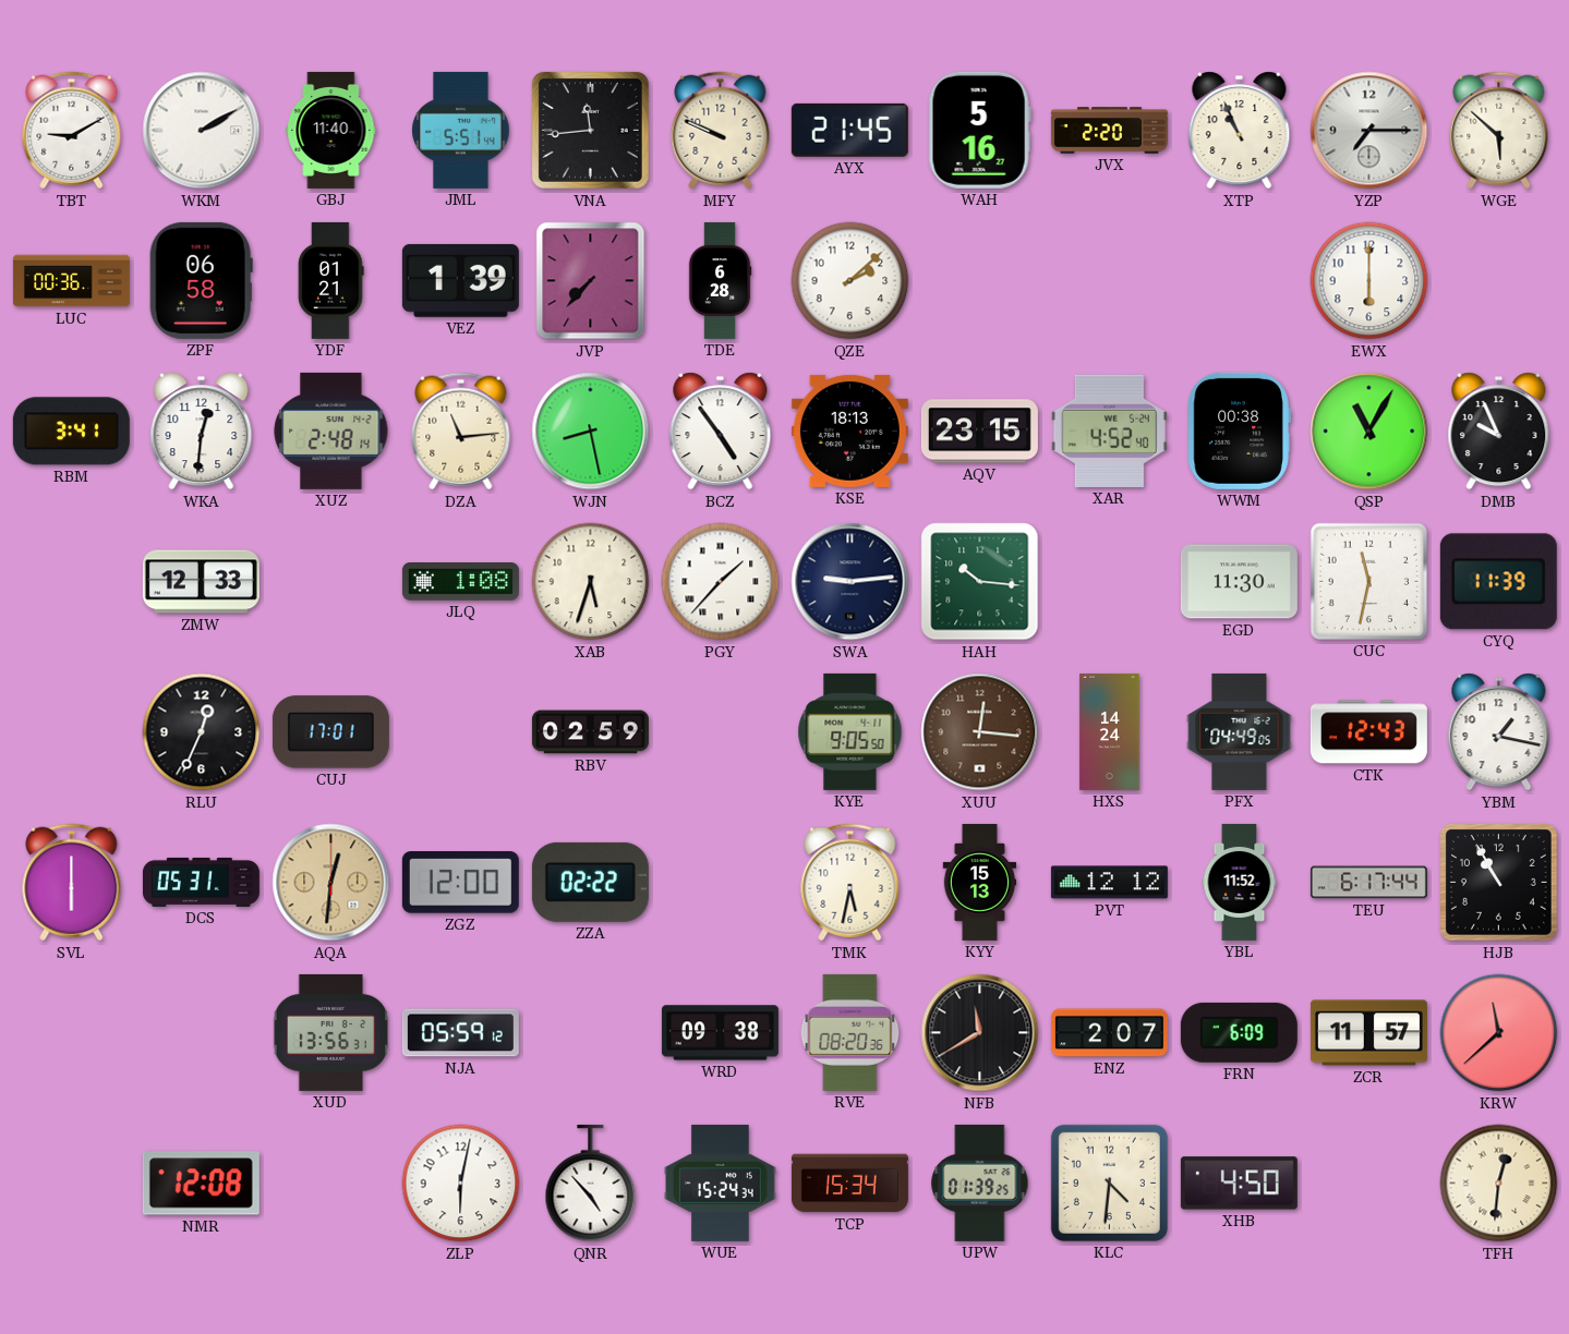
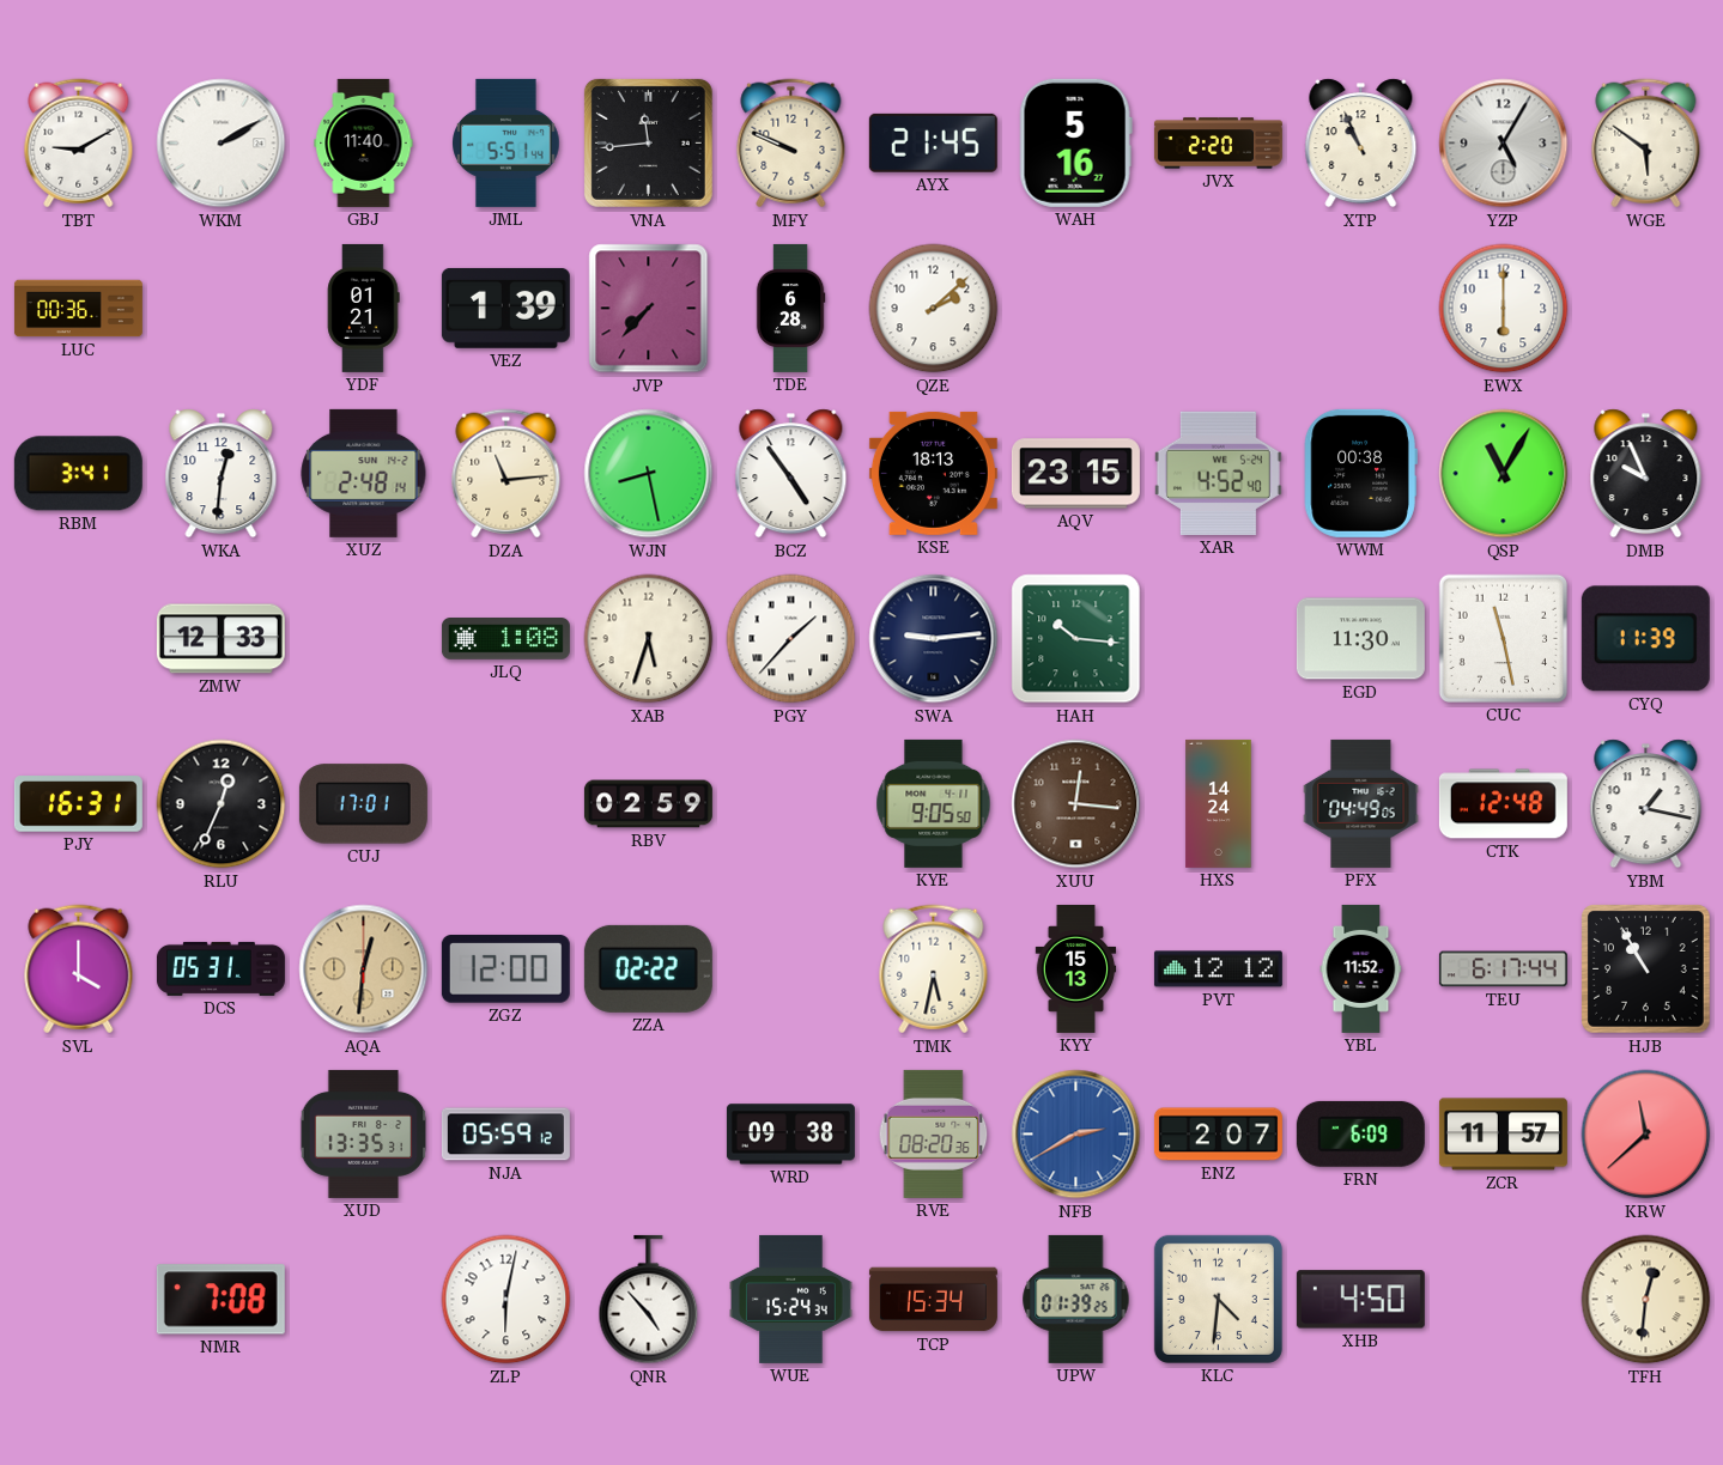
YZP: 7:15 -> 5:05
WGE: 5:52 -> 5:51
ZPF: 06:58 -> none
CUC: 11:32 -> 11:28
PJY: none -> 16:31
CTK: 12:43 -> 12:48
SVL: 6:00 -> 4:00
XUD: 13:56 -> 13:35
NFB: 11:40 -> 2:40
NFB dial: black -> blue
NMR: 12:08 -> 7:08
